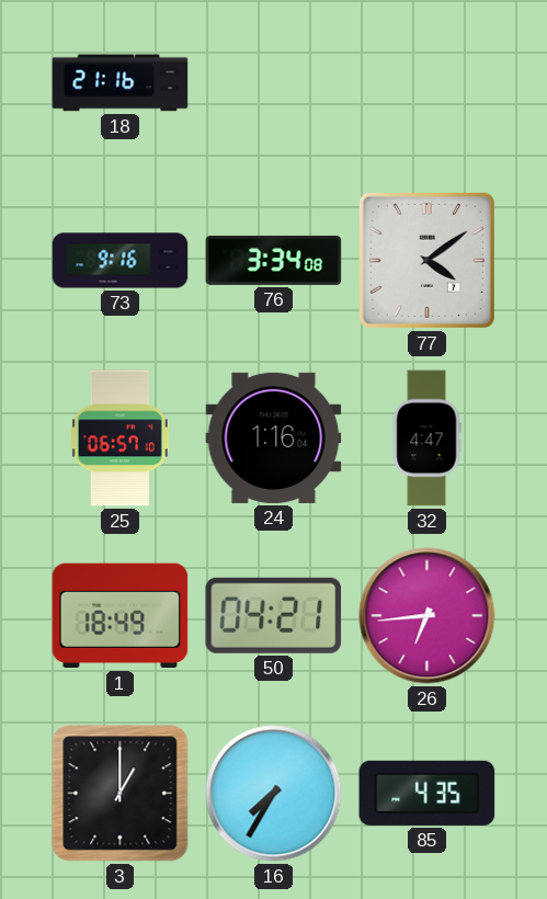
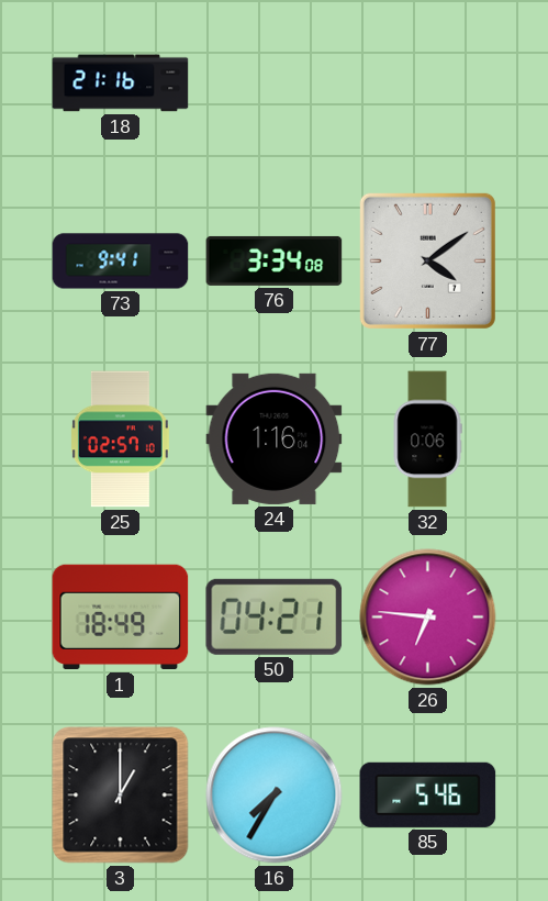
73: 9:16 -> 9:41
25: 06:57 -> 02:57
32: 4:47 -> 0:06
26: 6:44 -> 6:46
85: 4:35 -> 5:46
